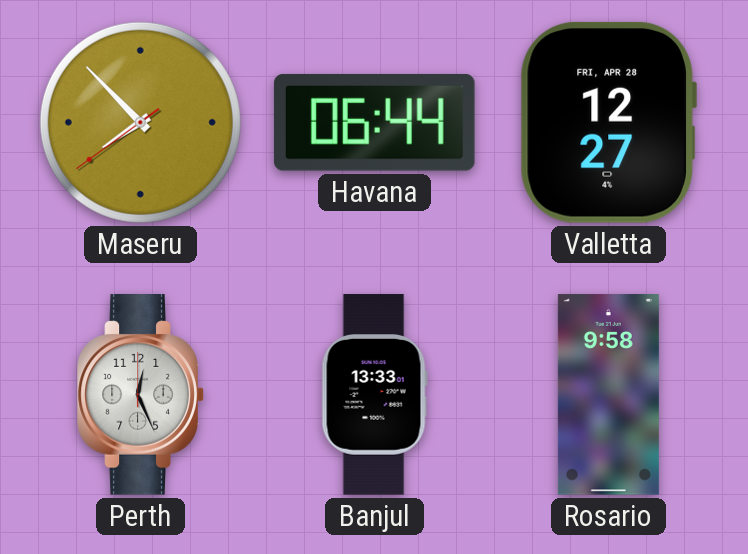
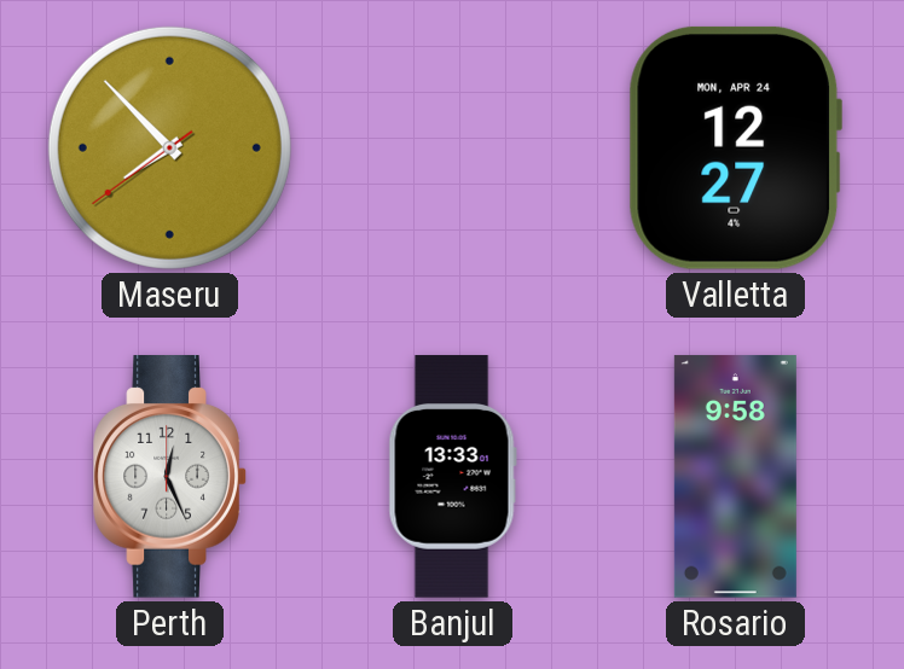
Havana: 06:44 -> none
Valletta date: FRI, APR 28 -> MON, APR 24
